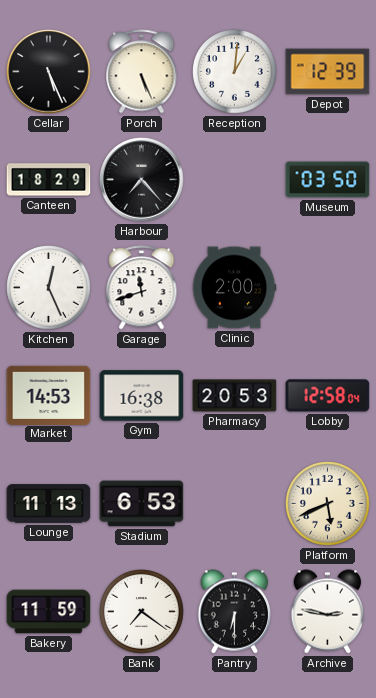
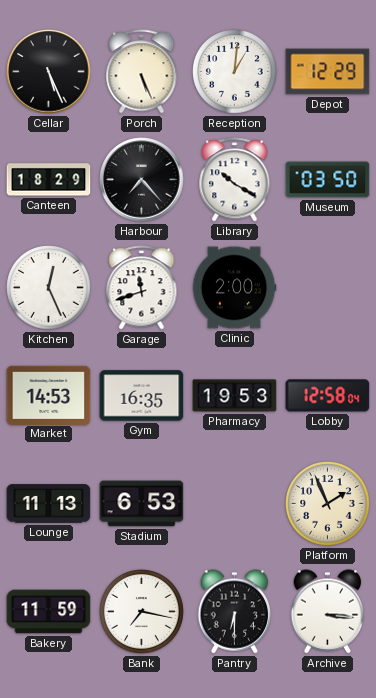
Depot: 12:39 -> 12:29
Library: none -> 10:20
Gym: 16:38 -> 16:35
Pharmacy: 20:53 -> 19:53
Platform: 5:41 -> 1:56
Bank: 7:21 -> 7:17
Archive: 2:47 -> 3:16
